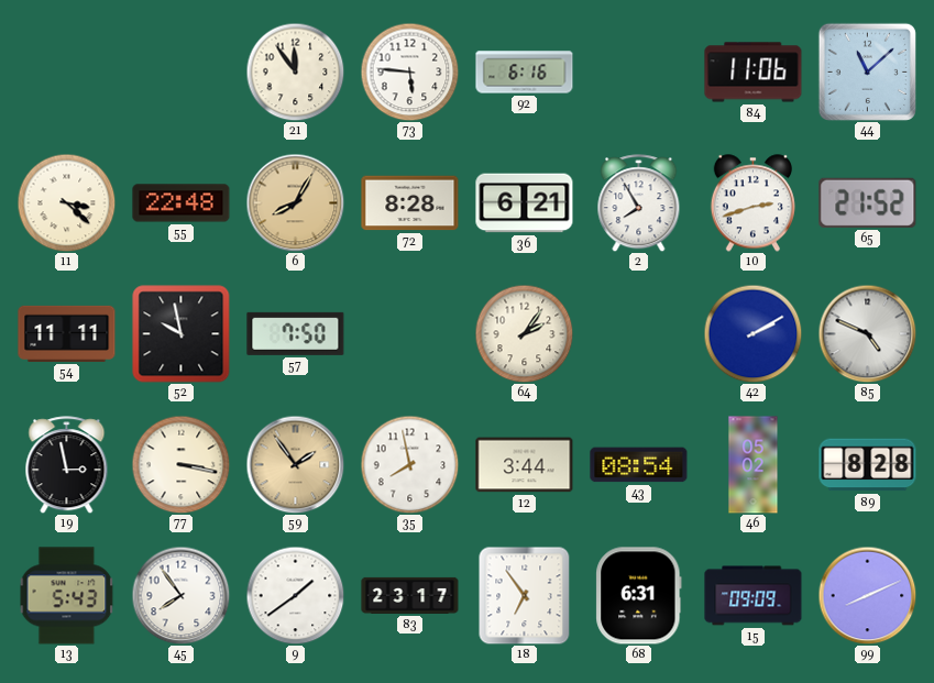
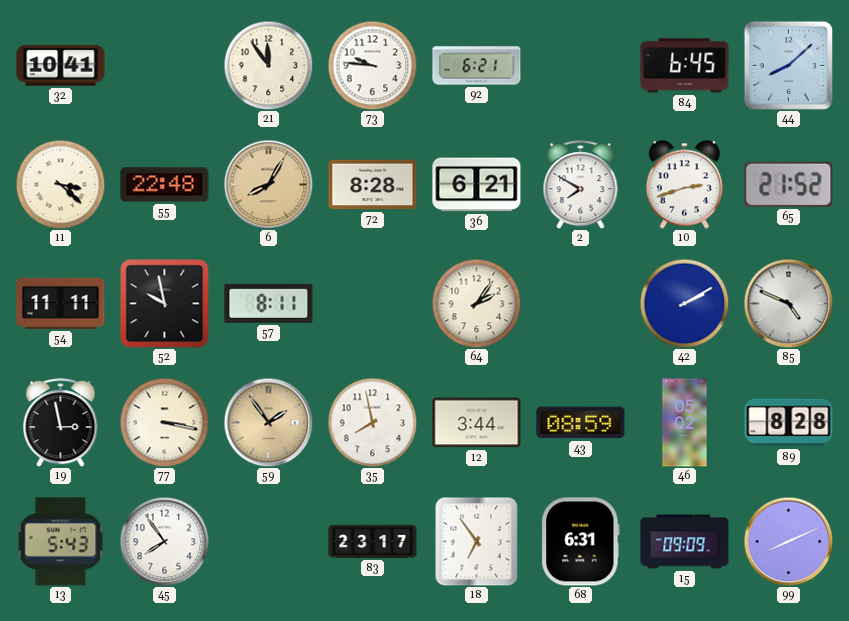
32: none -> 10:41
73: 5:46 -> 9:46
92: 6:16 -> 6:21
84: 11:06 -> 6:45
44: 11:08 -> 8:08
2: 7:55 -> 7:50
57: 7:50 -> 8:11
43: 08:54 -> 08:59
9: 1:39 -> none
